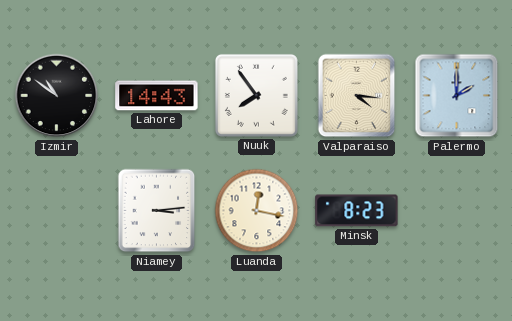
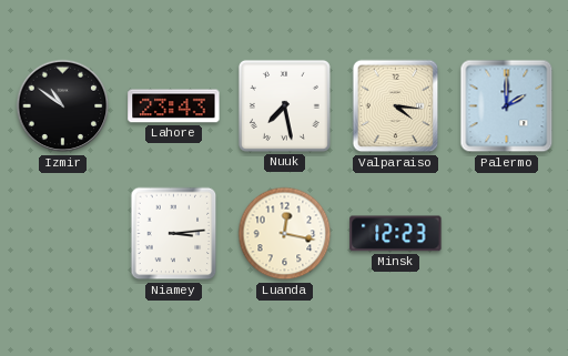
Lahore: 14:43 -> 23:43
Nuuk: 7:54 -> 7:28
Minsk: 8:23 -> 12:23
